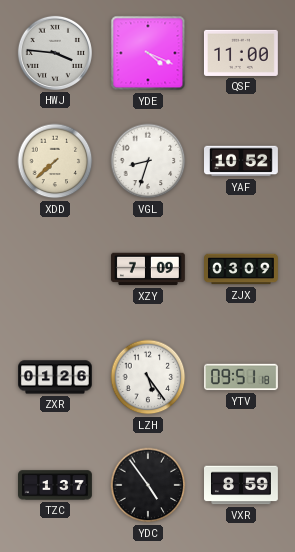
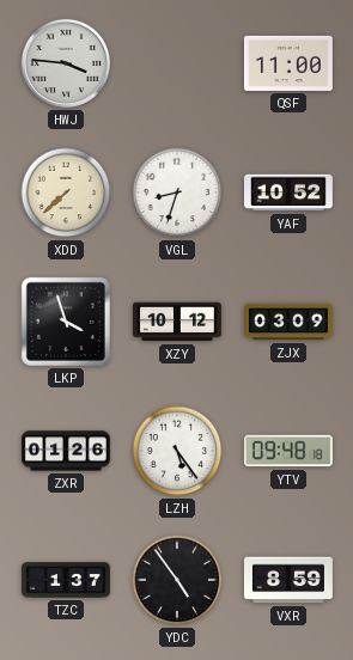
YDE: 4:19 -> none
LKP: none -> 3:57
XZY: 7:09 -> 10:12
YTV: 09:51 -> 09:48
